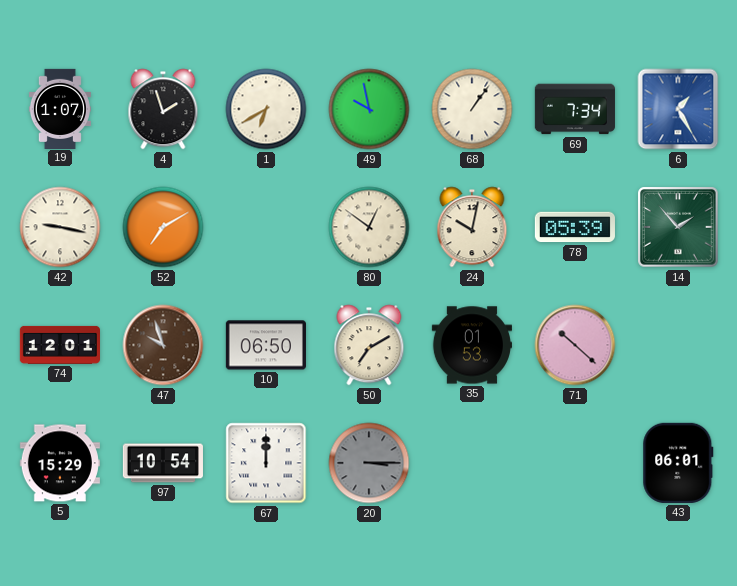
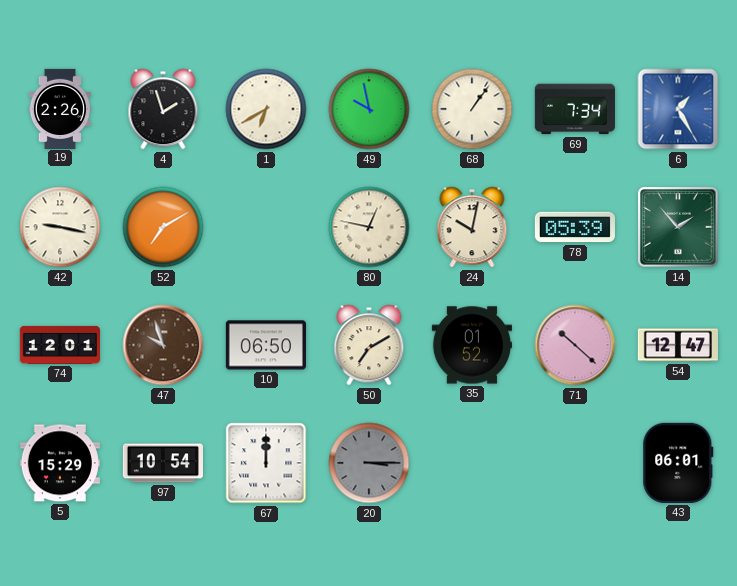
19: 1:07 -> 2:26
80: 12:51 -> 12:47
35: 01:53 -> 01:52
54: none -> 12:47
